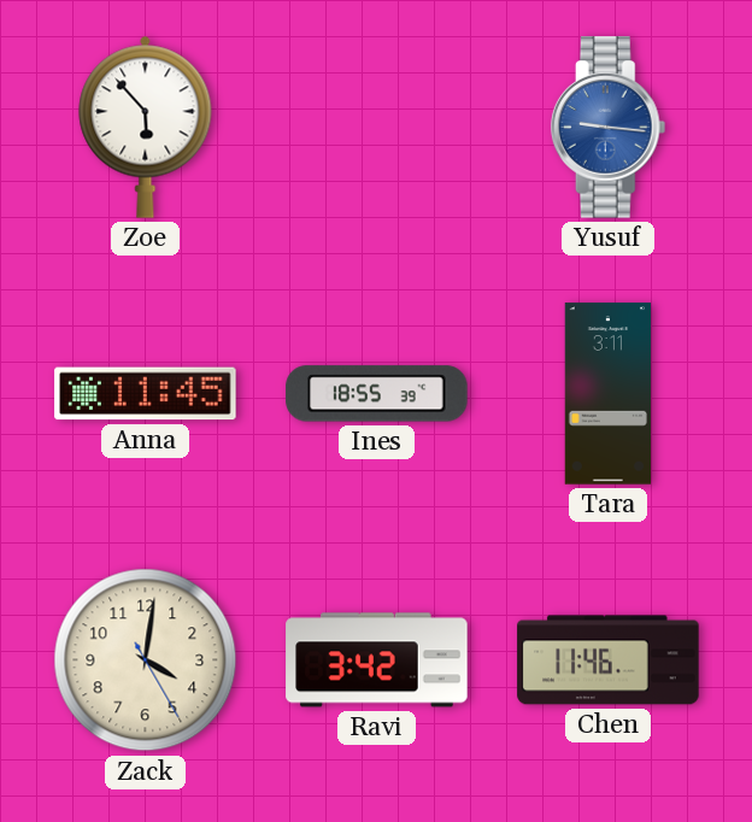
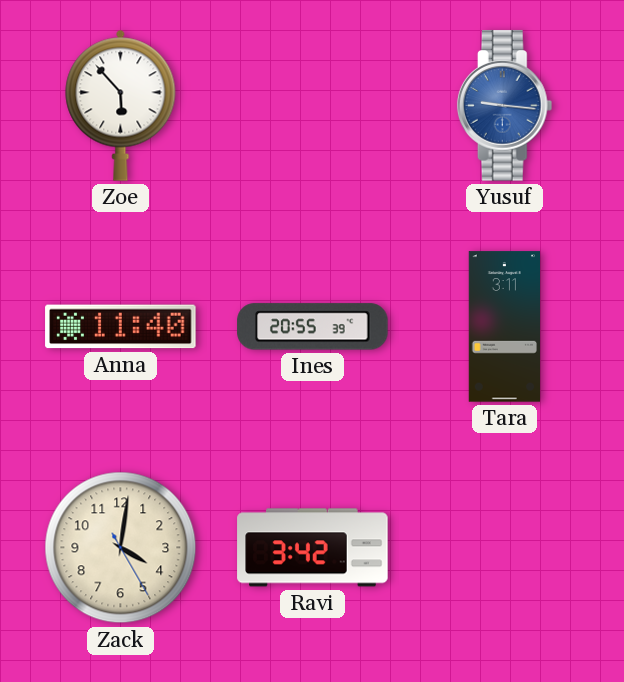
Anna: 11:45 -> 11:40
Ines: 18:55 -> 20:55
Chen: 11:46 -> none
